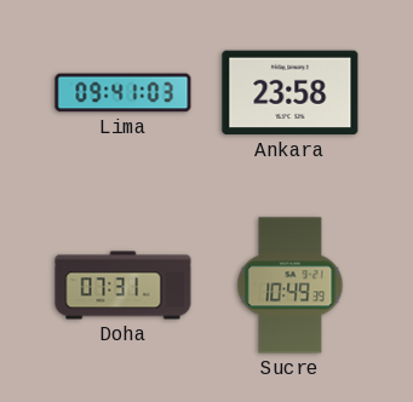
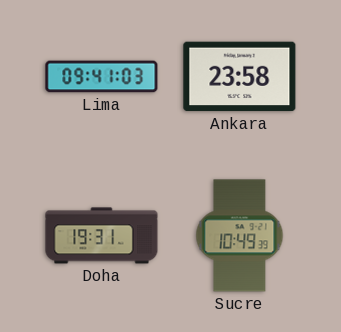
Doha: 07:31 -> 19:31
